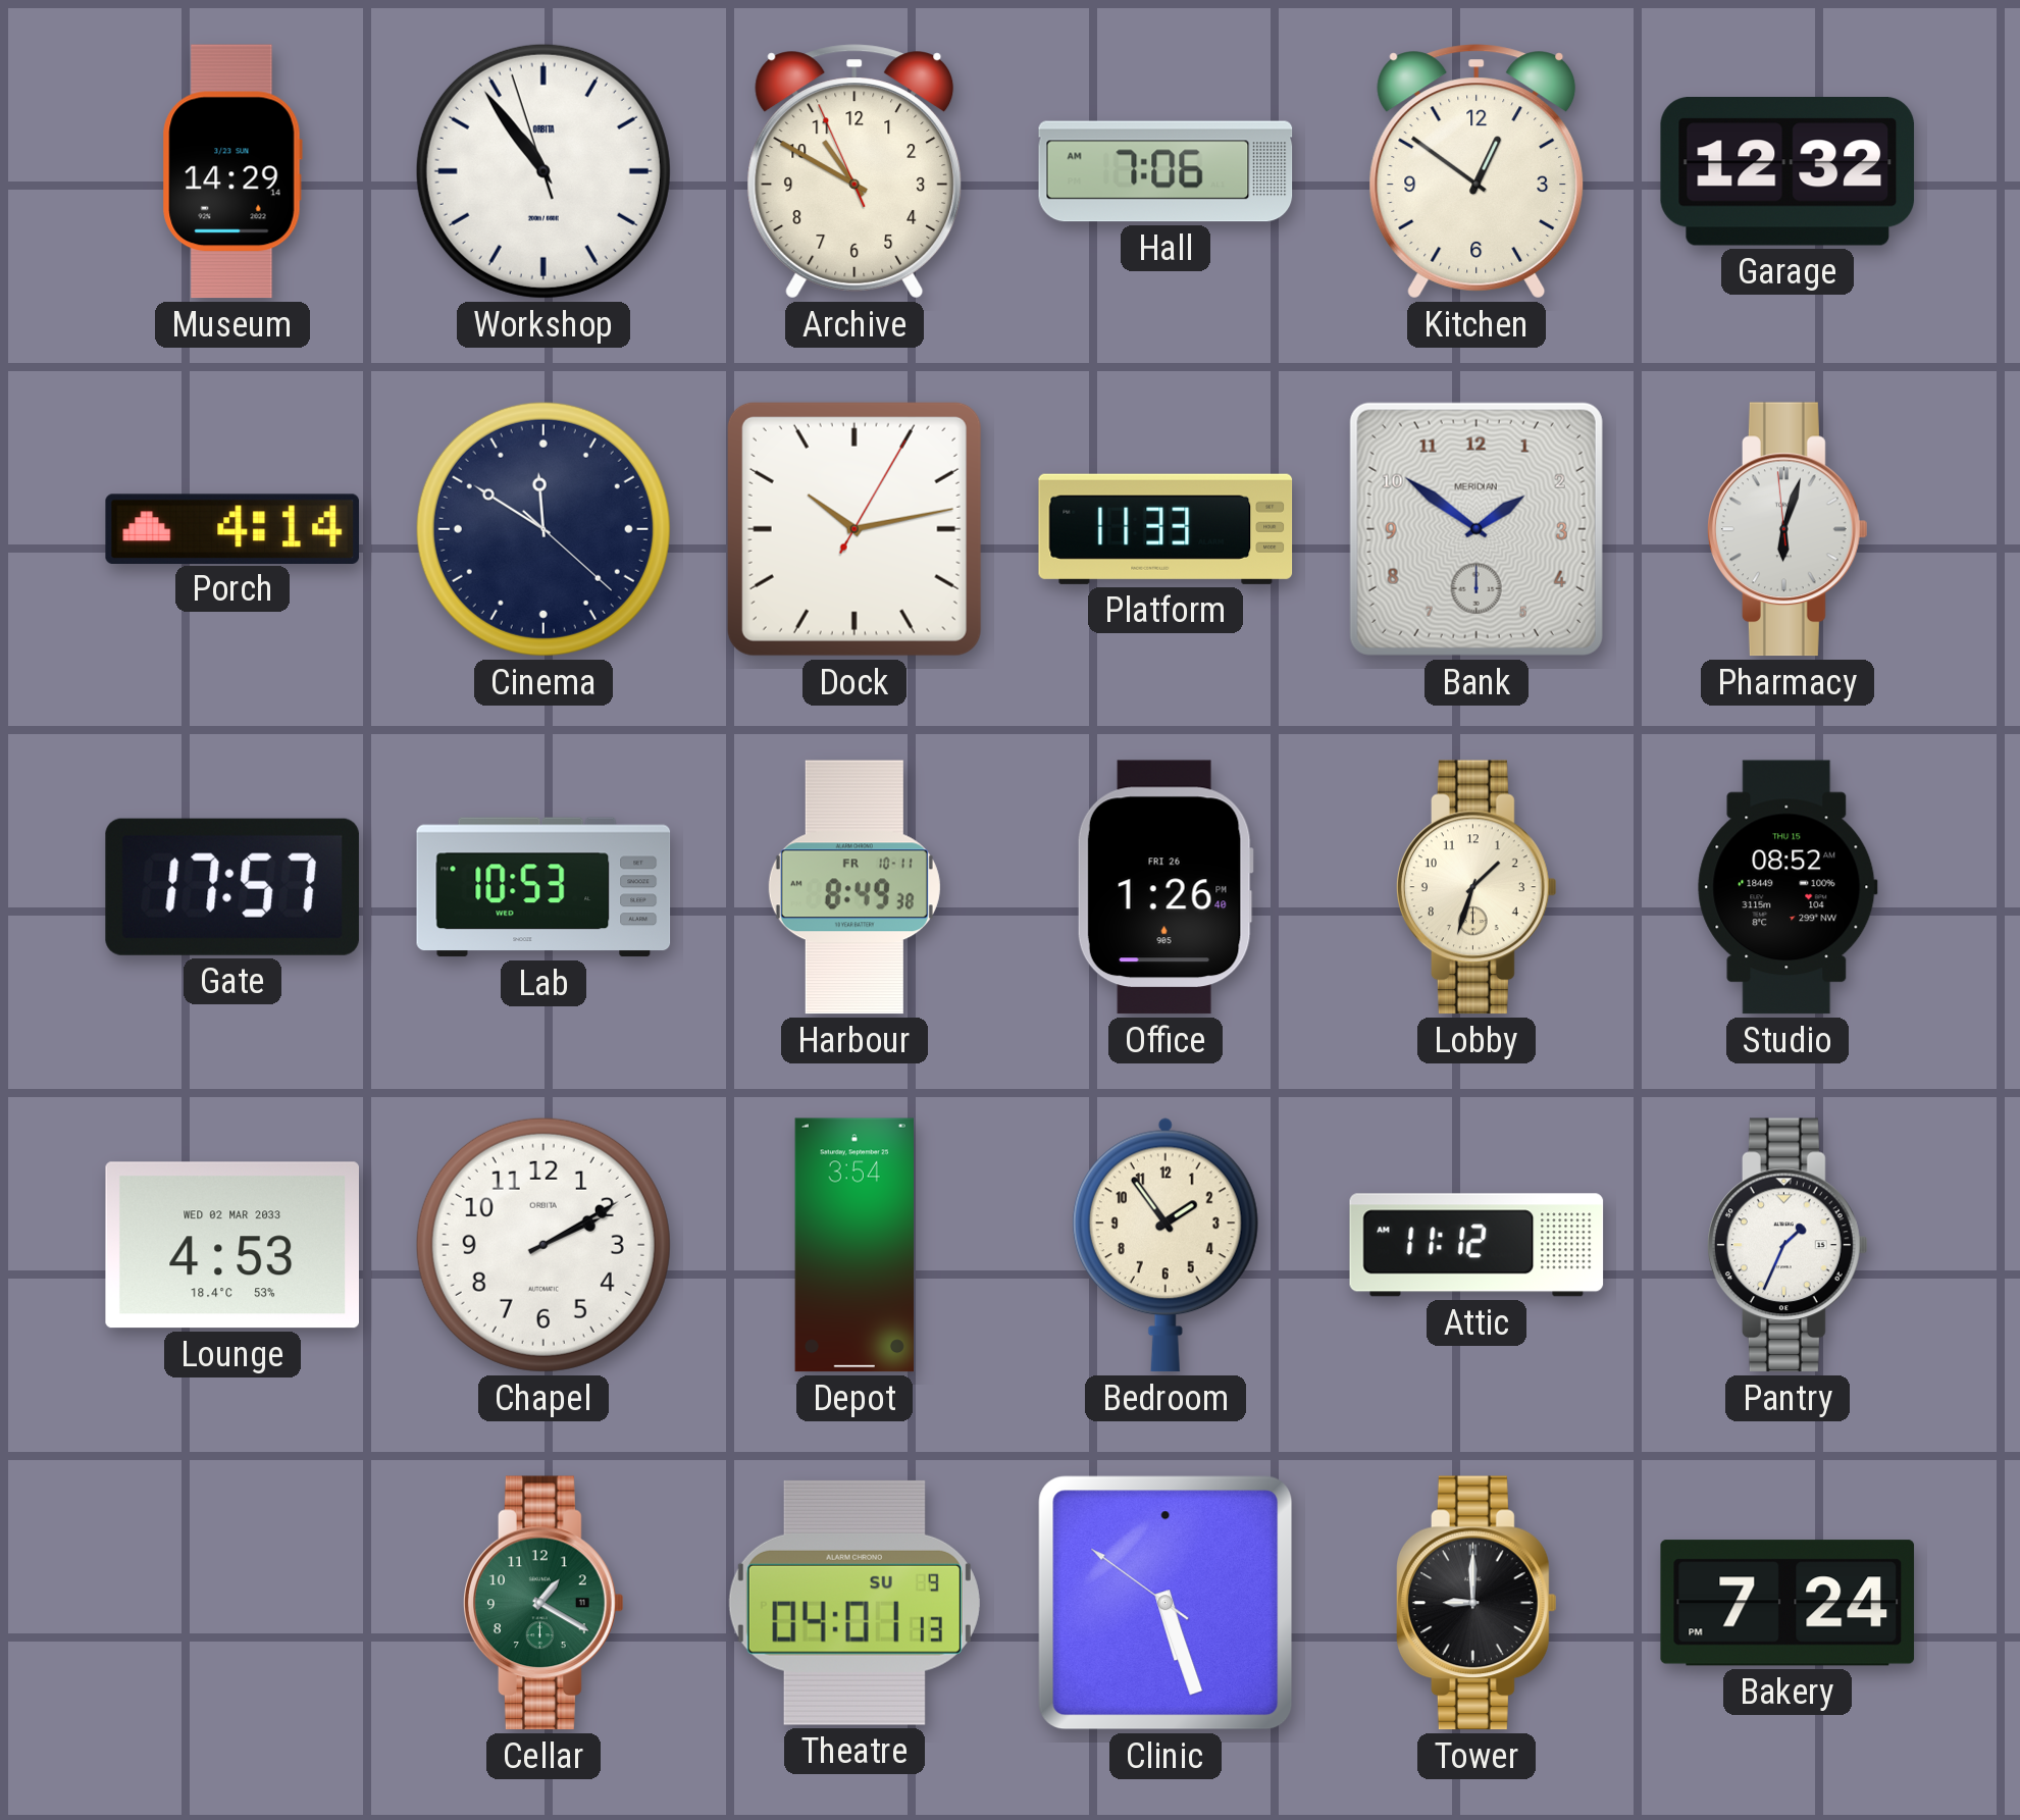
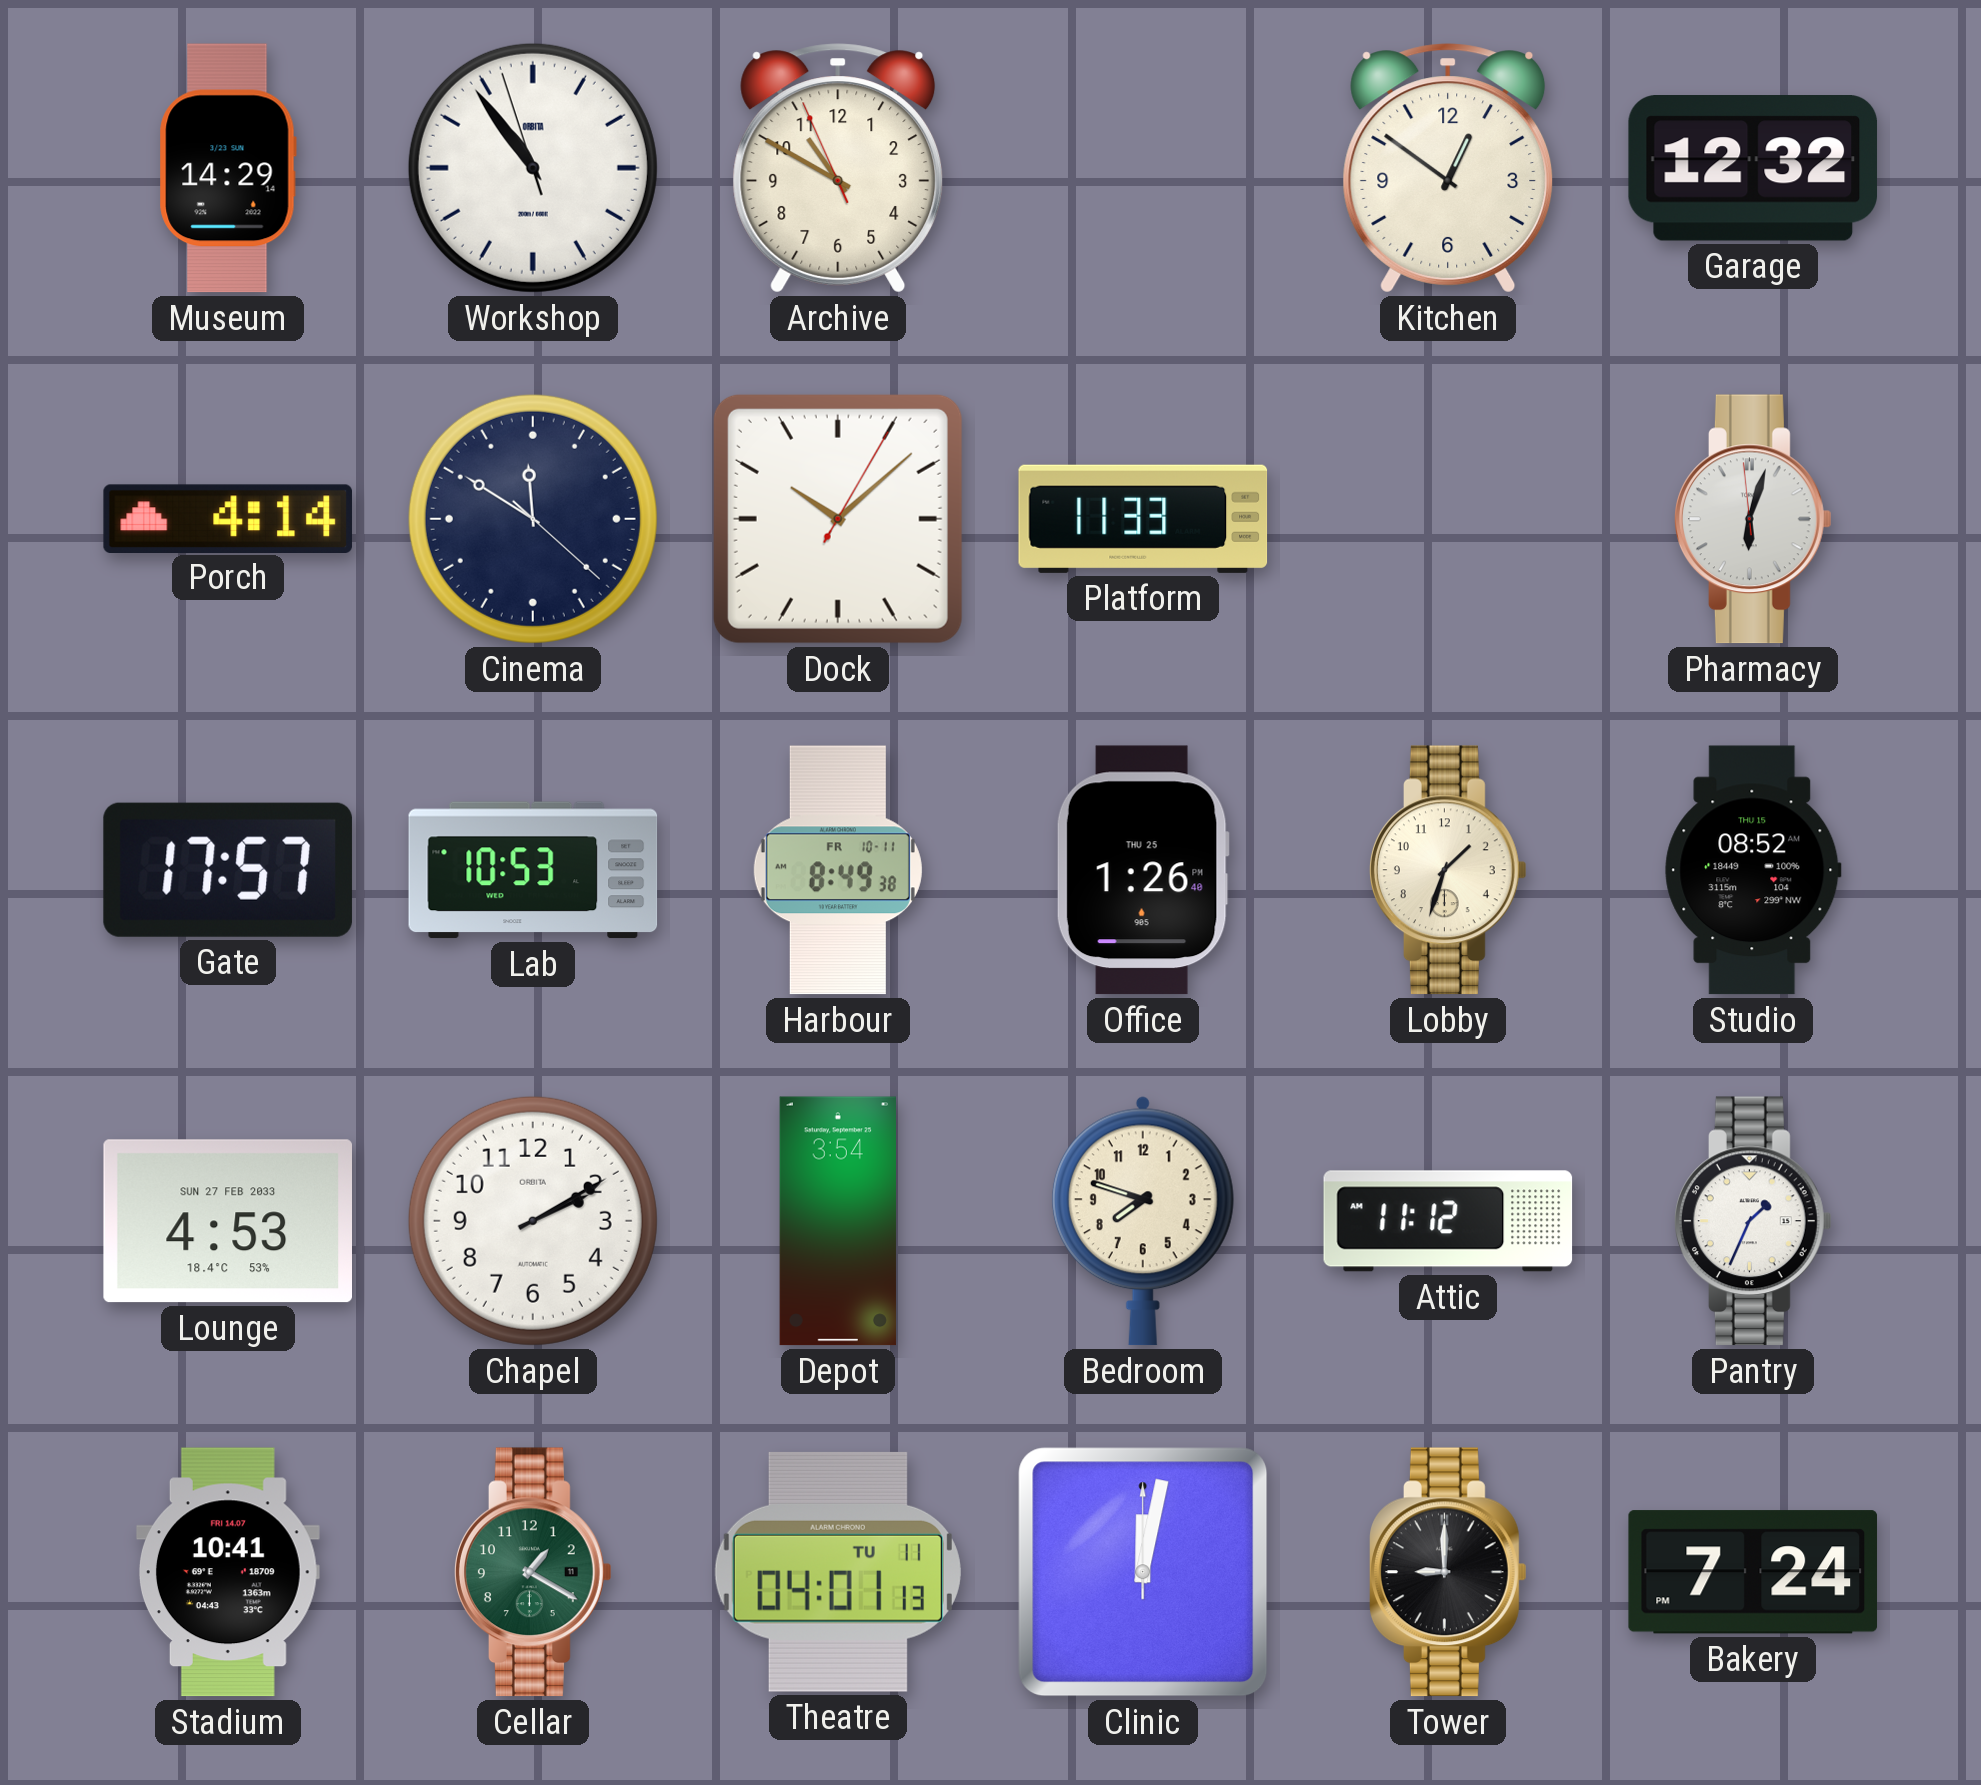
Hall: 7:06 -> none
Dock: 10:13 -> 10:08
Bank: 1:51 -> none
Office date: FRI 26 -> THU 25
Lounge date: WED 02 MAR 2033 -> SUN 27 FEB 2033
Bedroom: 1:54 -> 7:48
Stadium: none -> 10:41
Theatre date: SU 9 -> TU 11
Clinic: 5:26 -> 12:02
